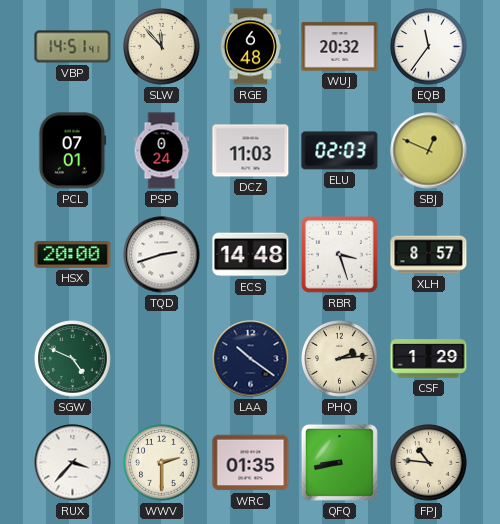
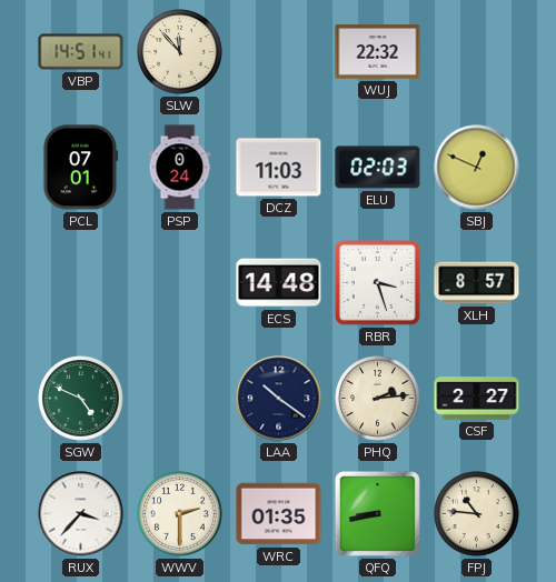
RGE: 6:48 -> none
WUJ: 20:32 -> 22:32
EQB: 11:36 -> none
HSX: 20:00 -> none
TQD: 2:42 -> none
CSF: 1:29 -> 2:27
